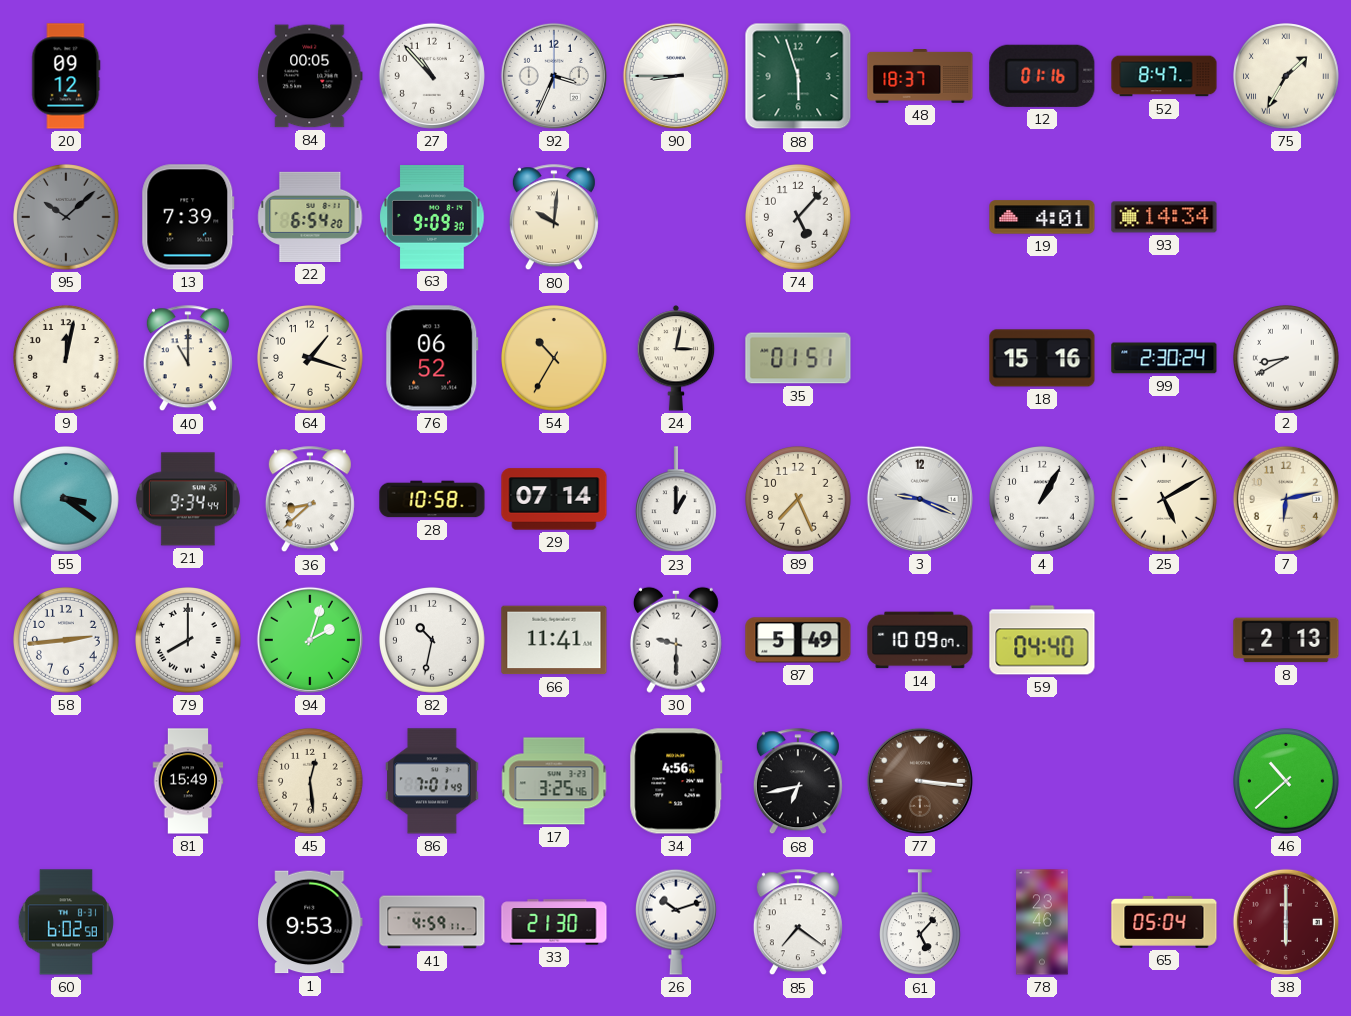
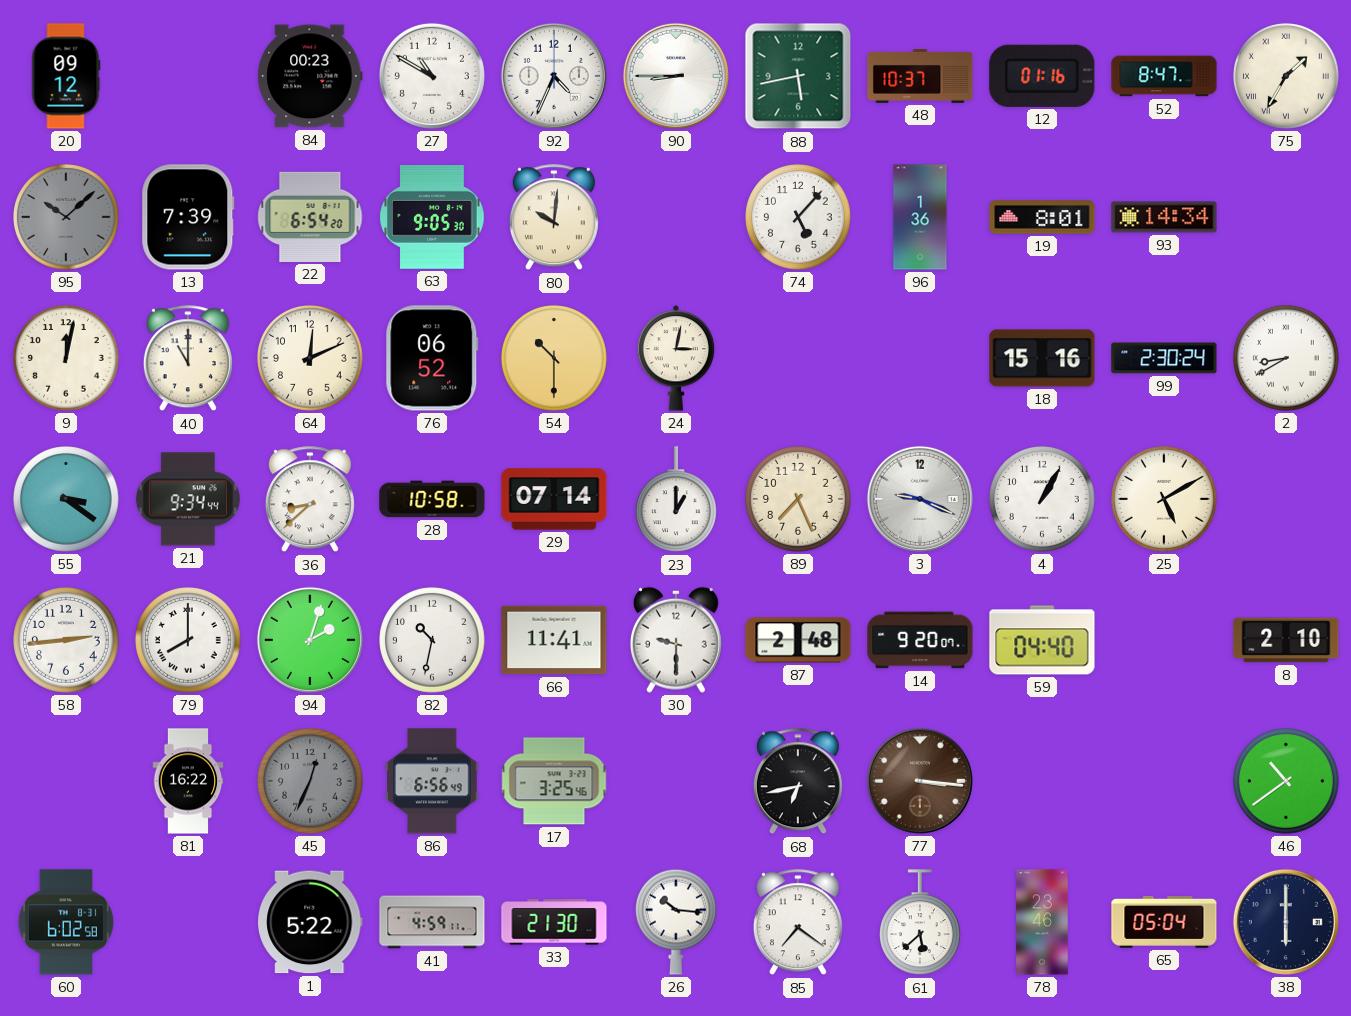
84: 00:05 -> 00:23
27: 10:53 -> 10:50
92: 3:34 -> 4:34
88: 5:57 -> 5:43
48: 18:37 -> 10:37
63: 9:09 -> 9:05
96: none -> 1:36
19: 4:01 -> 8:01
64: 1:18 -> 12:11
54: 10:35 -> 10:30
35: 01:51 -> none
7: 6:13 -> none
87: 5:49 -> 2:48
14: 10:09 -> 9:20
8: 2:13 -> 2:10
81: 15:49 -> 16:22
45: 12:29 -> 12:34
45 dial: cream -> grey
86: 7:01 -> 6:56
34: 4:56 -> none
46: 10:38 -> 10:39
1: 9:53 -> 5:22
26: 10:12 -> 10:16
61: 5:07 -> 5:38
38 dial: burgundy -> navy
